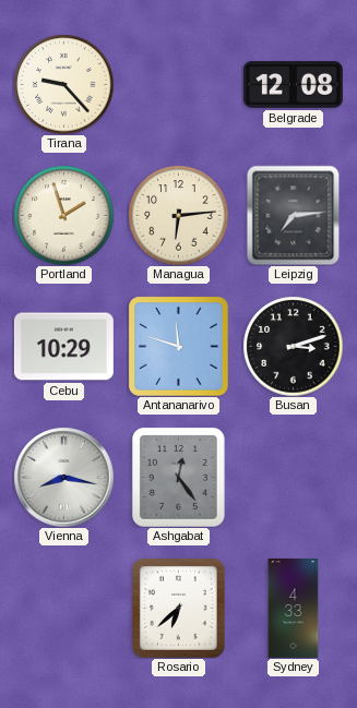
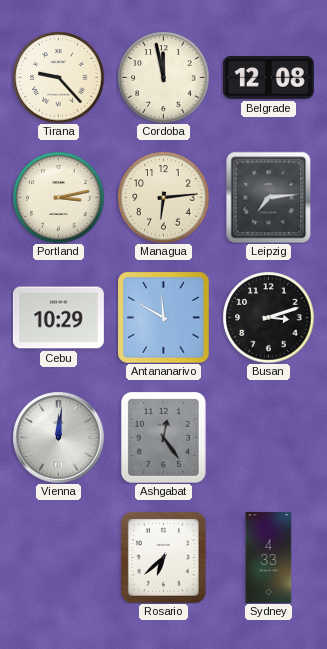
Cordoba: none -> 11:58
Portland: 1:57 -> 3:13
Antananarivo: 11:48 -> 11:50
Vienna: 8:17 -> 12:01
